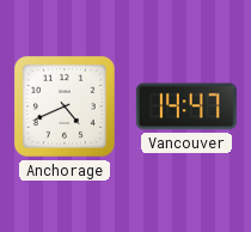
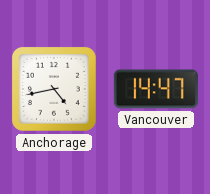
Anchorage: 4:41 -> 4:43
